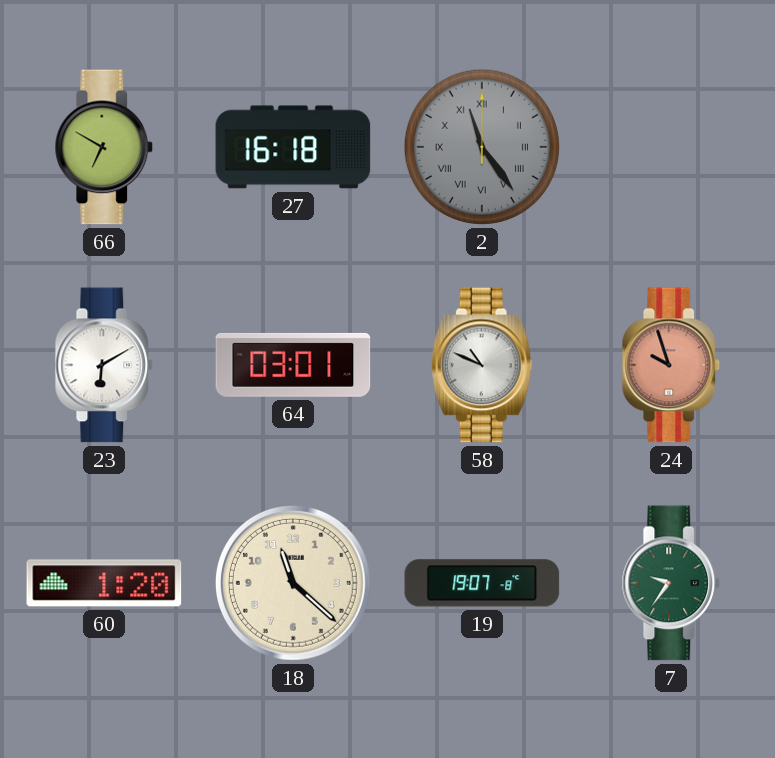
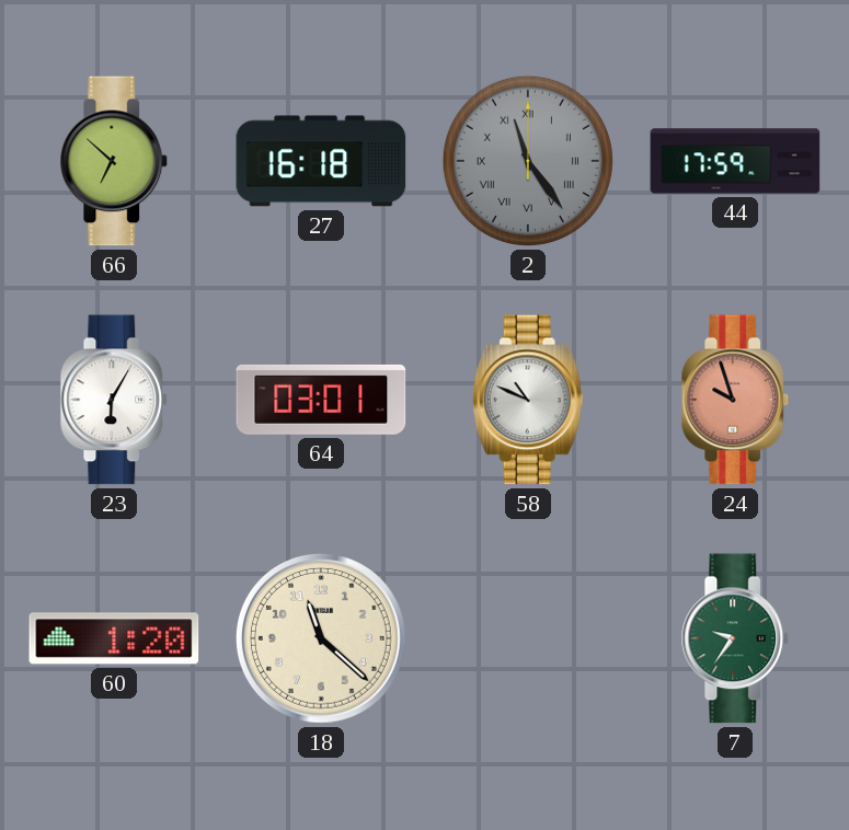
66: 6:50 -> 6:52
44: none -> 17:59
23: 6:10 -> 6:05
19: 19:07 -> none
